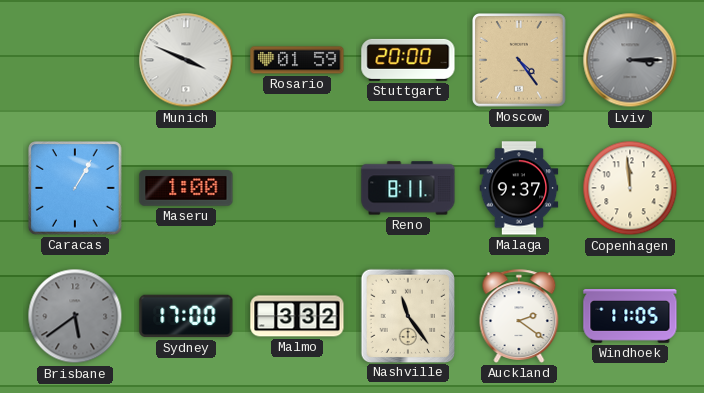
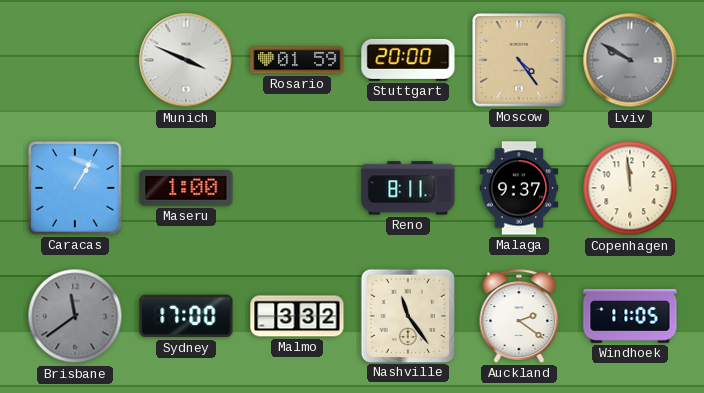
Lviv: 3:15 -> 9:50
Brisbane: 5:39 -> 11:39
